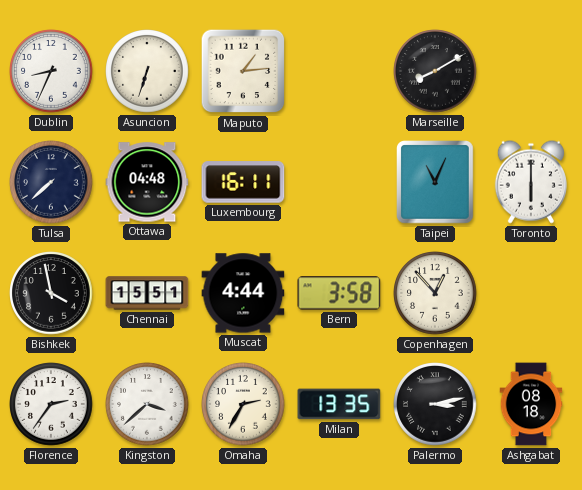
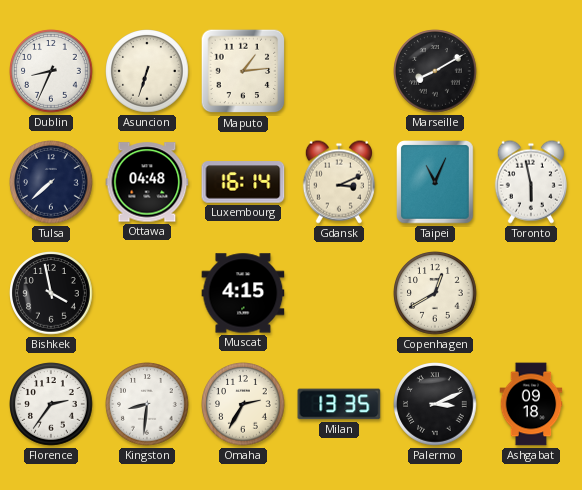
Luxembourg: 16:11 -> 16:14
Gdansk: none -> 3:11
Toronto: 6:00 -> 5:58
Chennai: 15:51 -> none
Muscat: 4:44 -> 4:15
Bern: 3:58 -> none
Copenhagen: 12:53 -> 12:40
Kingston: 3:38 -> 8:31
Palermo: 3:13 -> 3:11
Ashgabat: 08:18 -> 09:18
